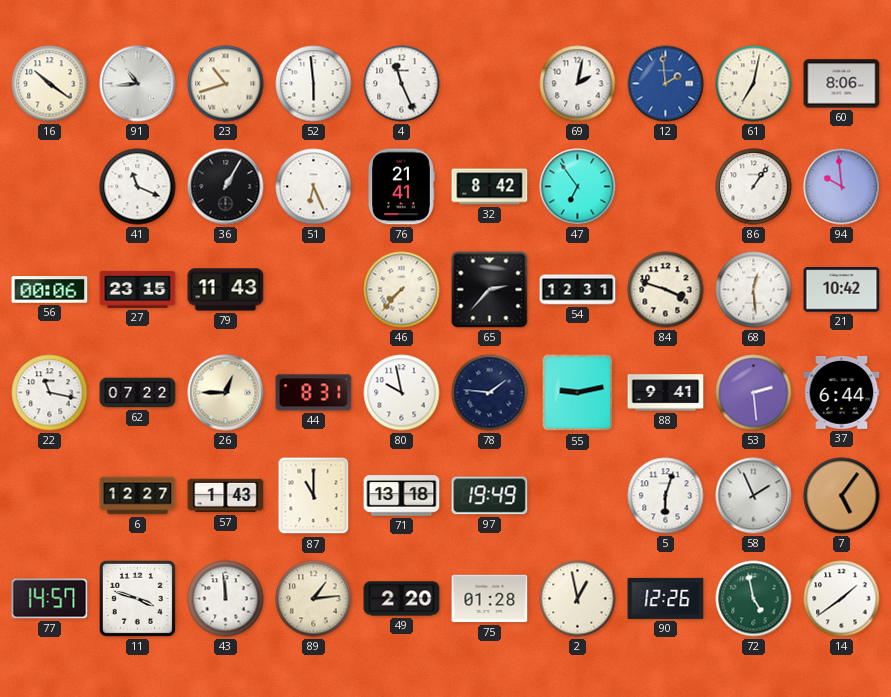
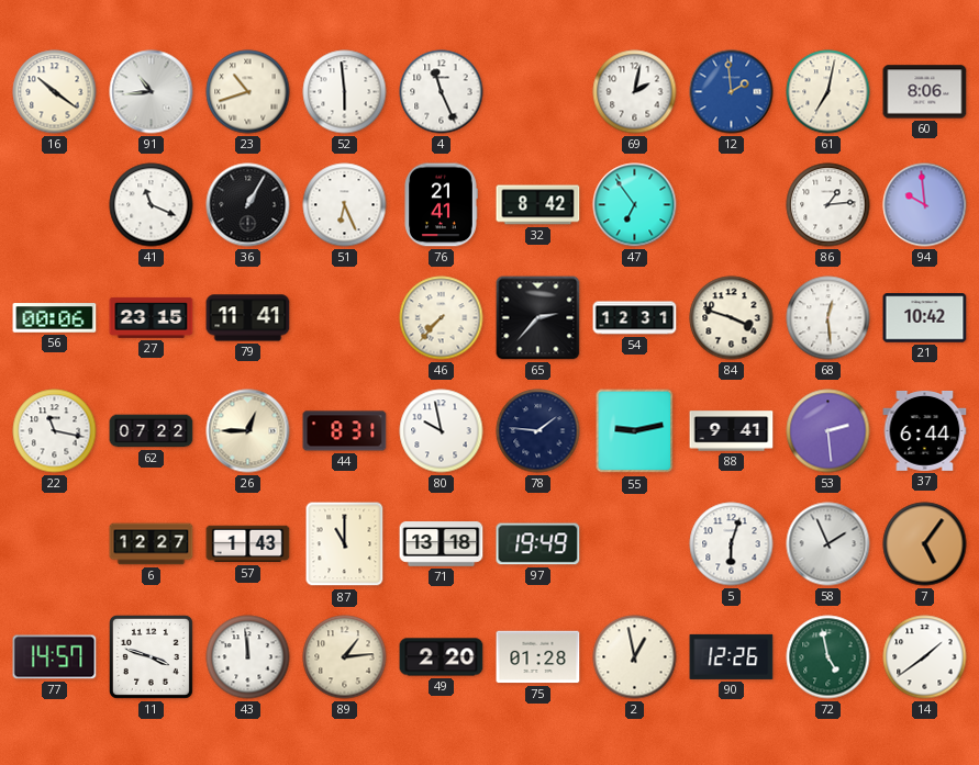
86: 1:06 -> 1:14
79: 11:43 -> 11:41
